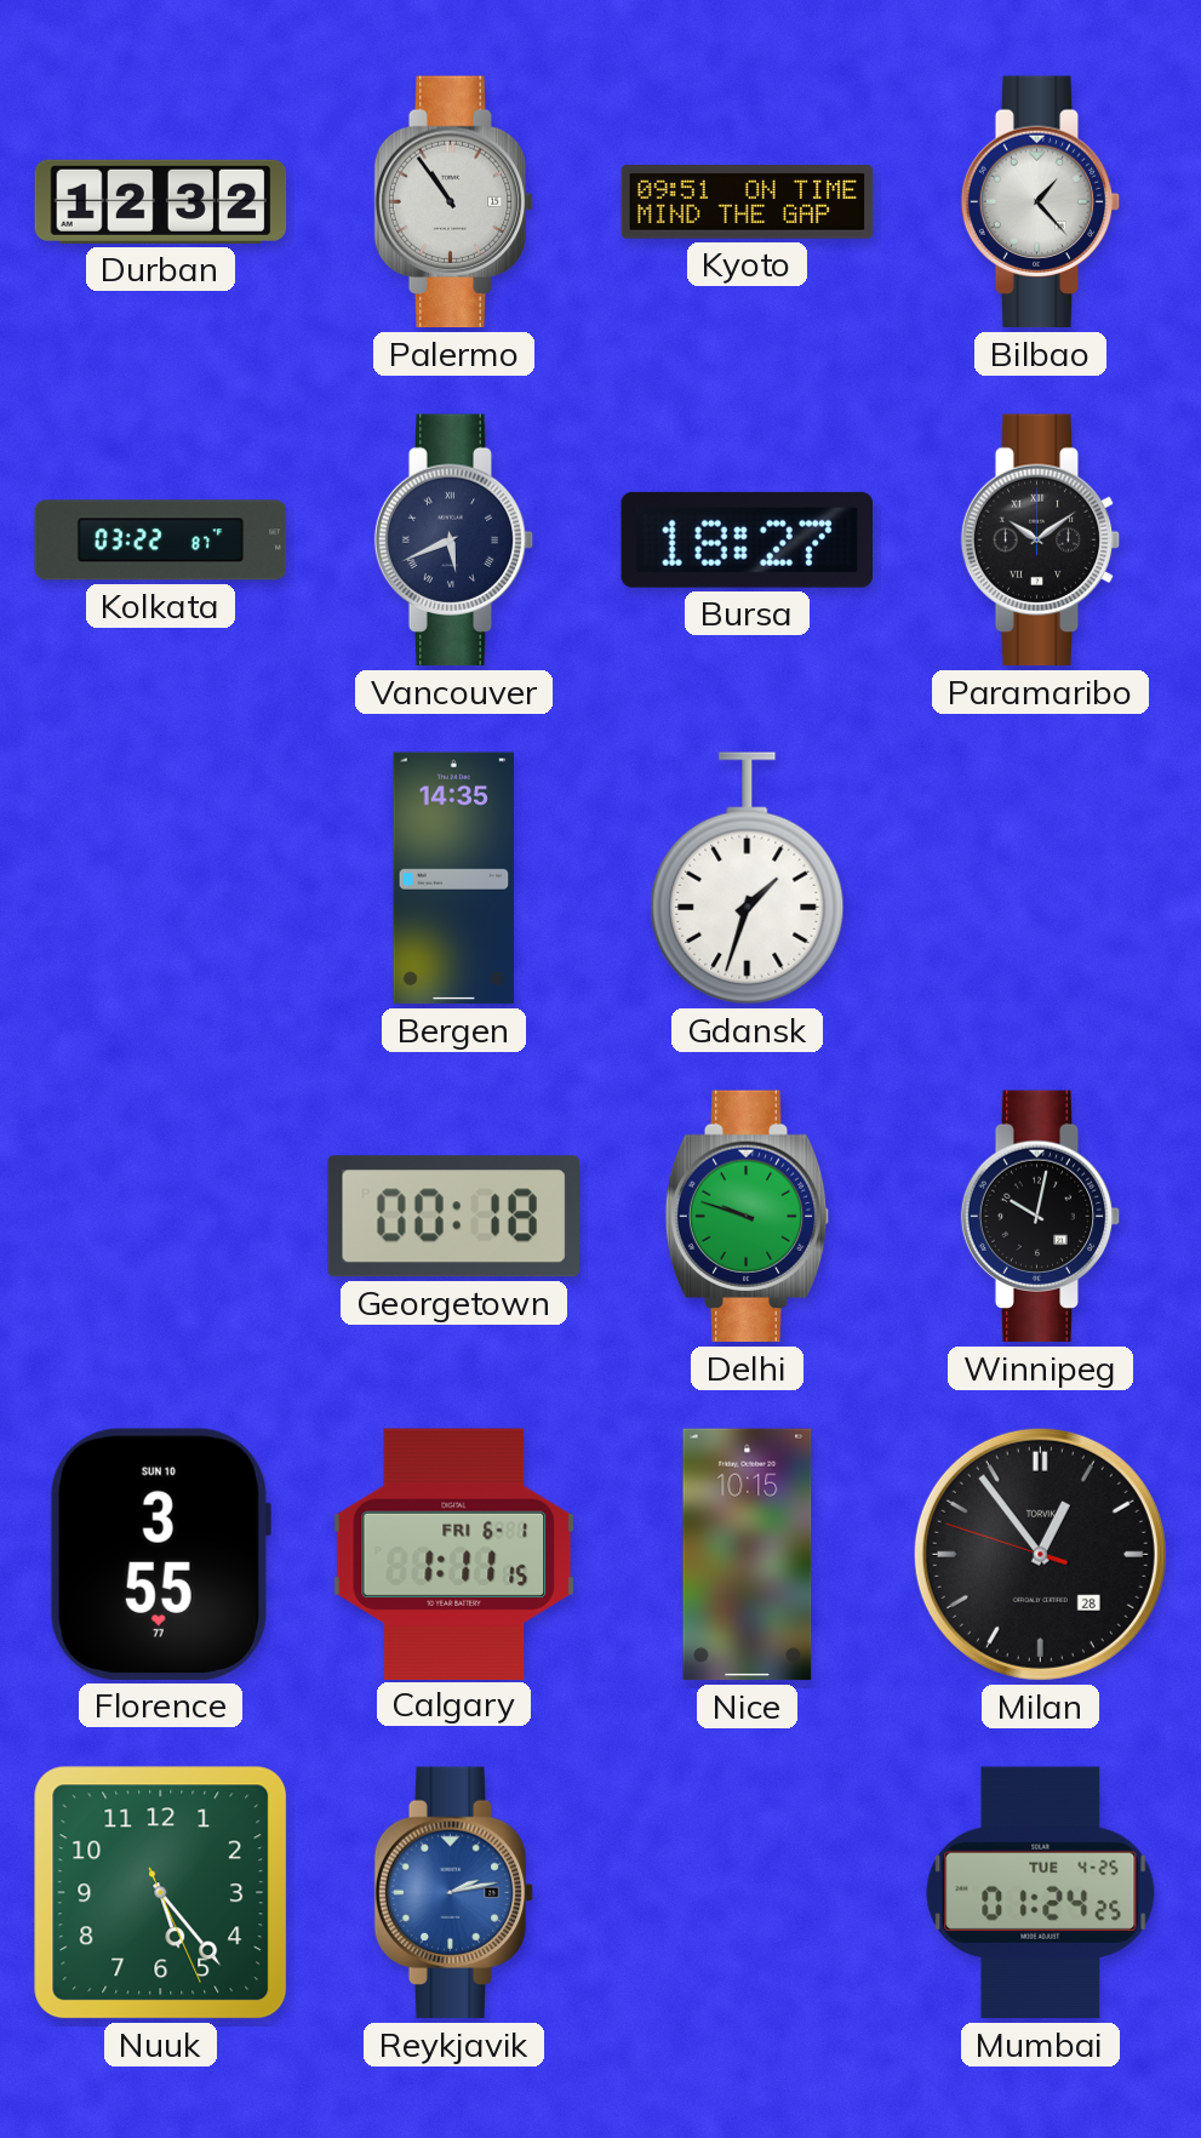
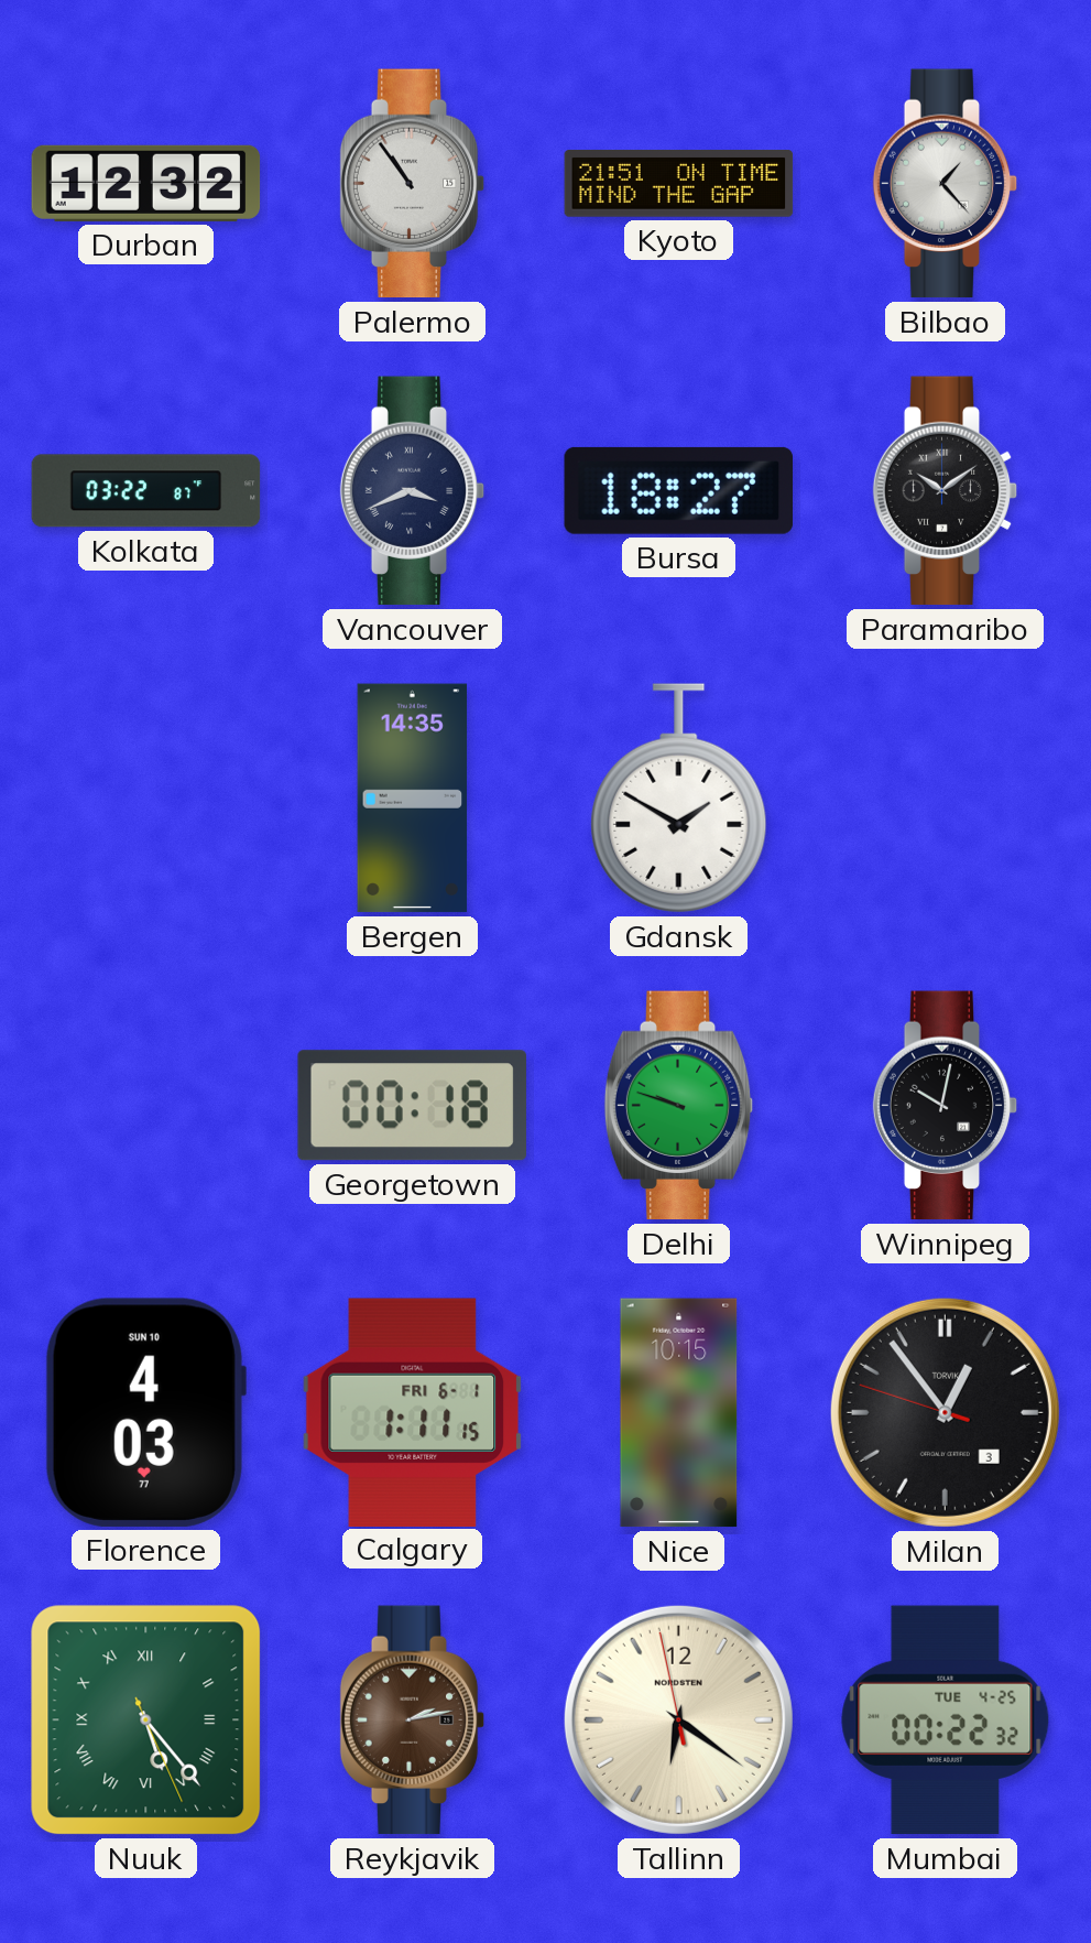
Kyoto: 09:51 -> 21:51
Vancouver: 5:41 -> 3:41
Gdansk: 1:33 -> 1:50
Florence: 3:55 -> 4:03
Milan date: 28 -> 3
Nuuk numerals: Arabic -> Roman
Reykjavik dial: blue -> brown
Tallinn: none -> 6:20
Mumbai: 01:24 -> 00:22
